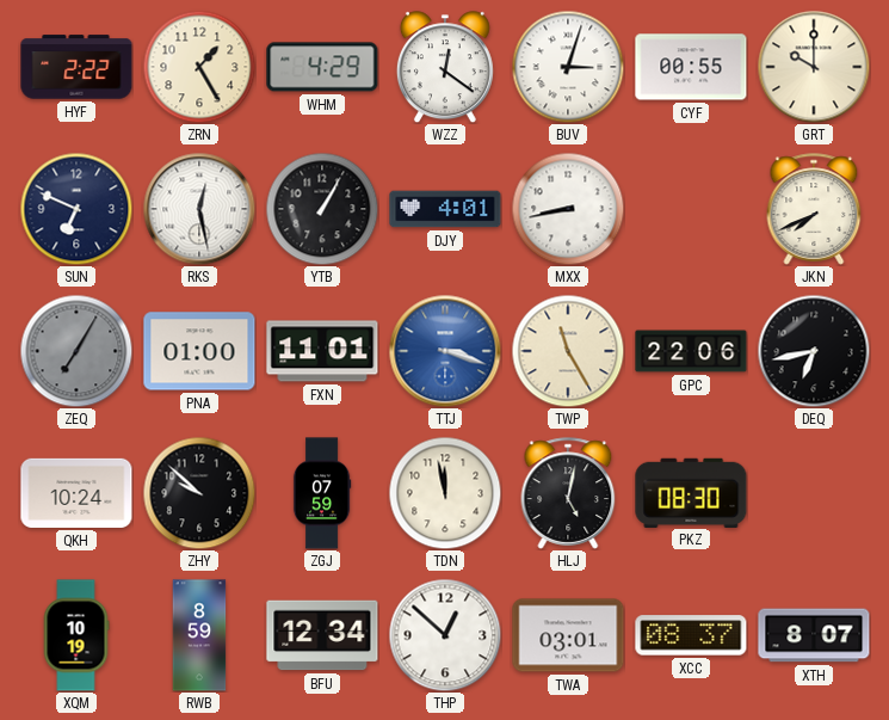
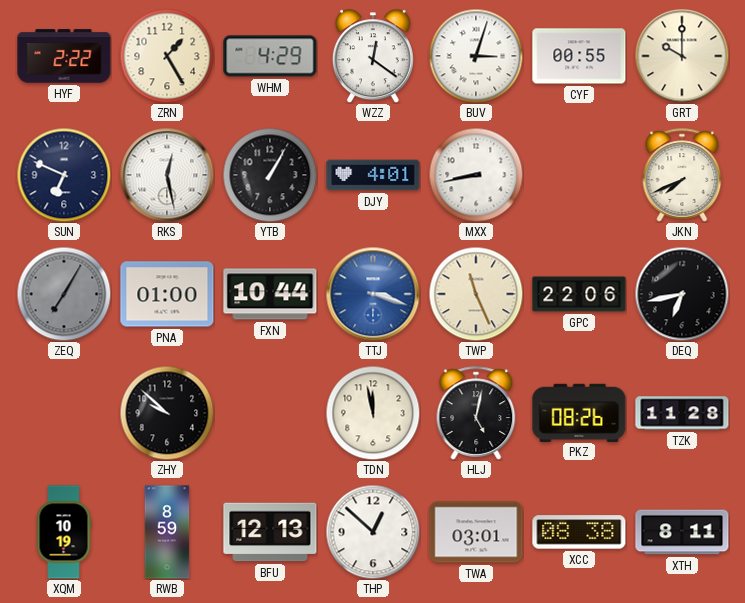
FXN: 11:01 -> 10:44
TWP: 11:25 -> 11:26
QKH: 10:24 -> none
ZGJ: 07:59 -> none
PKZ: 08:30 -> 08:26
TZK: none -> 11:28
BFU: 12:34 -> 12:13
XCC: 08:37 -> 08:38
XTH: 8:07 -> 8:11
